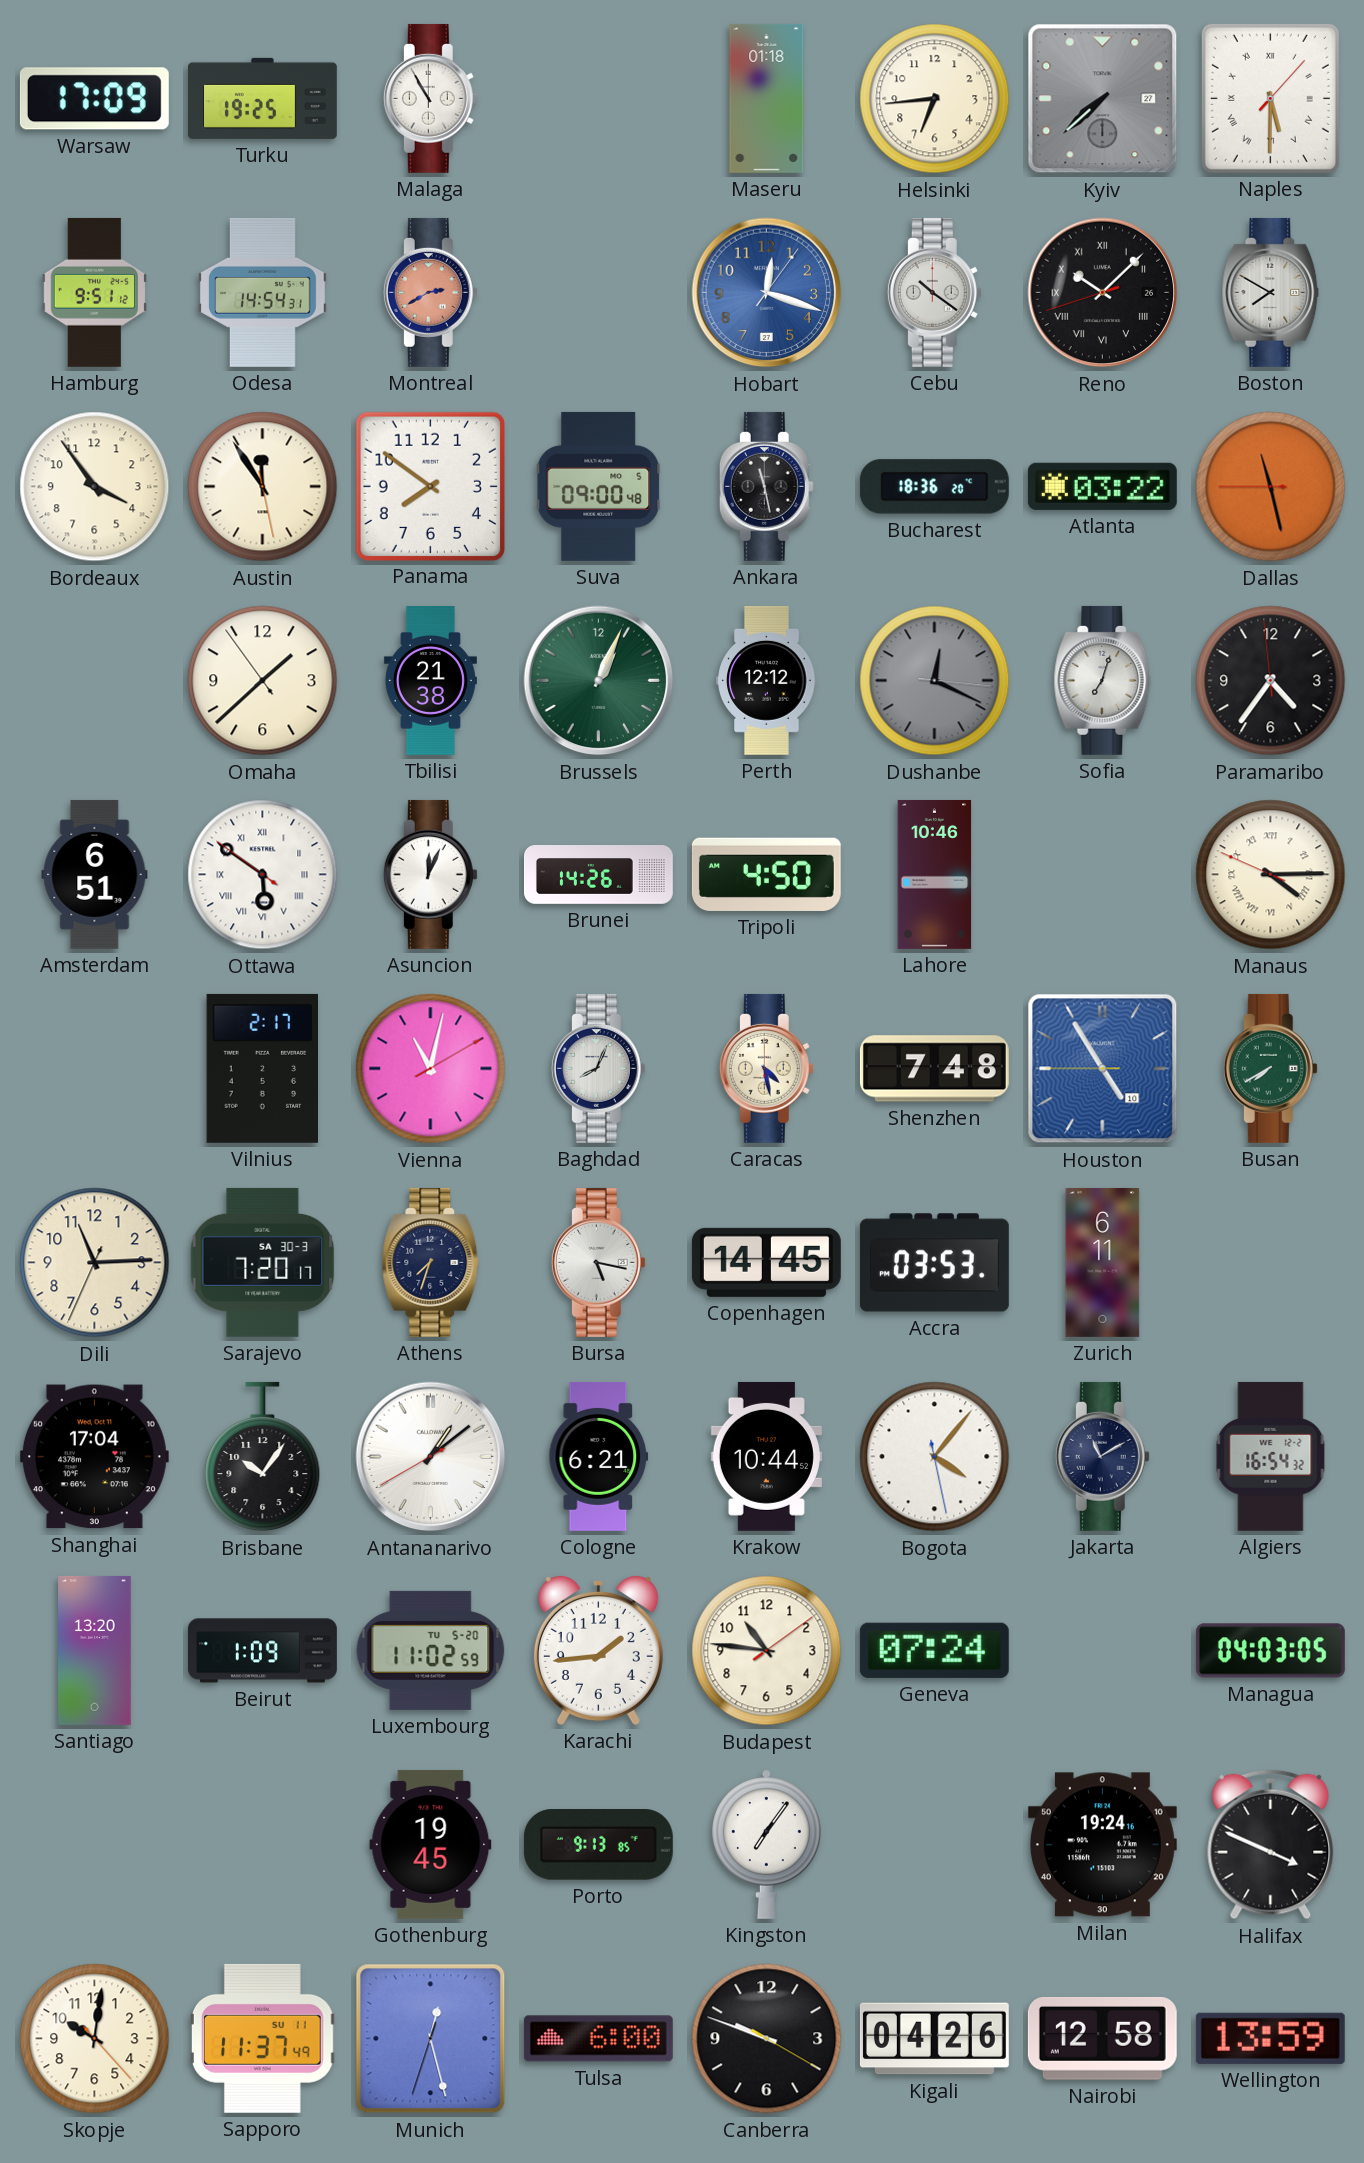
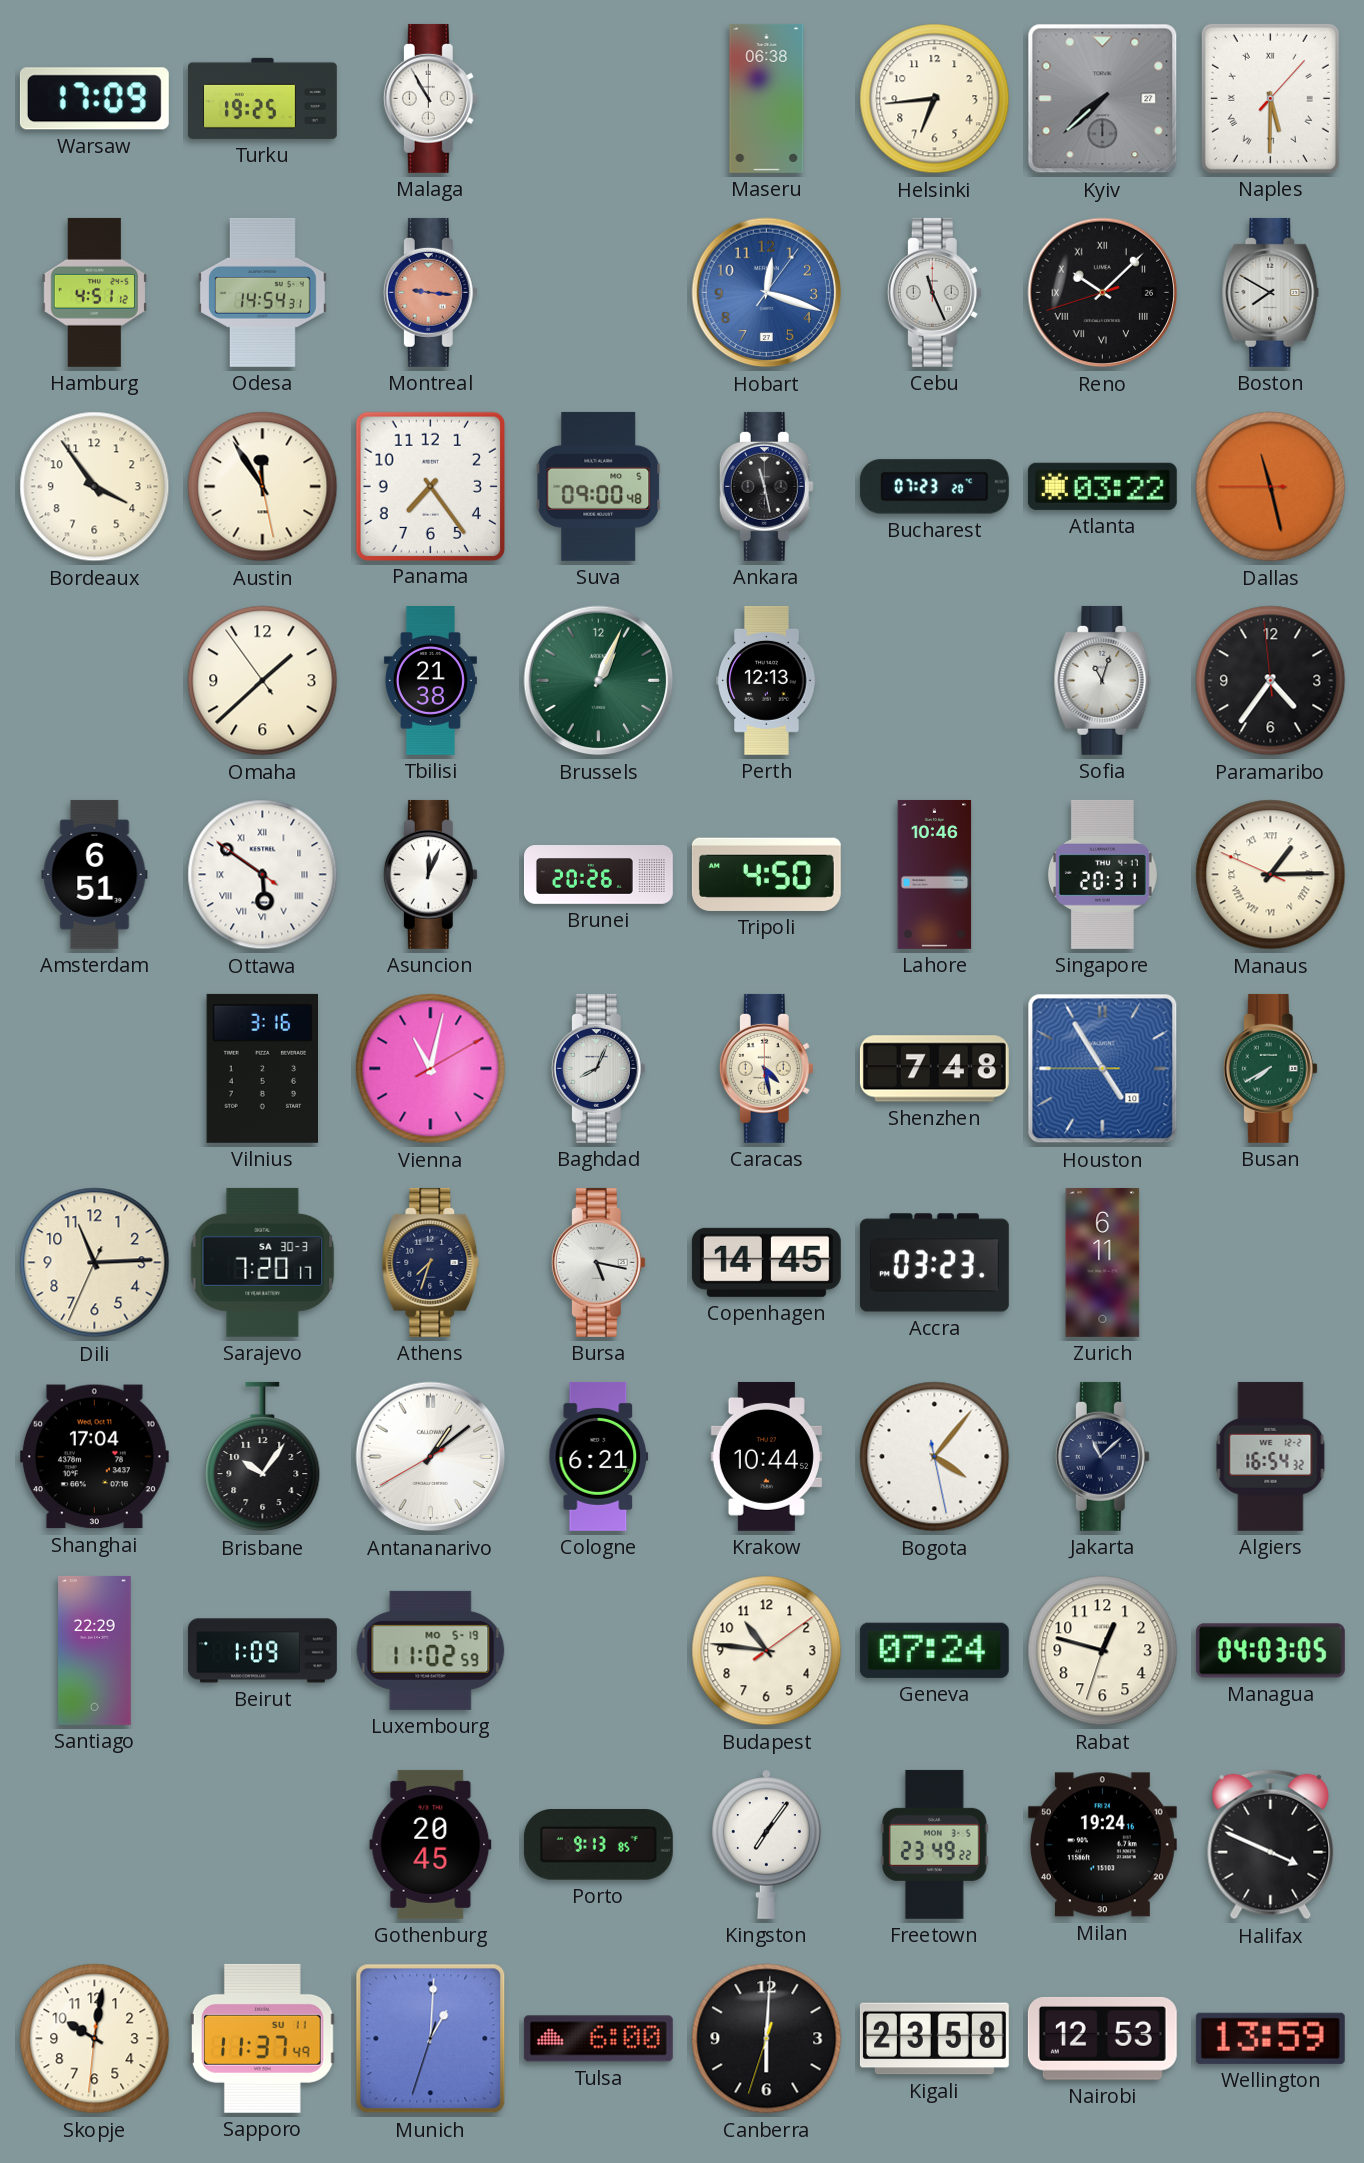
Maseru: 01:18 -> 06:38
Hamburg: 9:51 -> 4:51
Montreal: 2:40 -> 9:16
Cebu: 10:21 -> 11:26
Panama: 7:51 -> 7:24
Bucharest: 18:36 -> 07:23
Perth: 12:12 -> 12:13
Dushanbe: 12:19 -> none
Sofia: 7:03 -> 11:03
Brunei: 14:26 -> 20:26
Singapore: none -> 20:31
Manaus: 4:14 -> 1:14
Vilnius: 2:17 -> 3:16
Accra: 03:53 -> 03:23
Jakarta: 11:10 -> 11:08
Santiago: 13:20 -> 22:29
Luxembourg date: TU 5-20 -> MO 5-19
Karachi: 1:44 -> none
Rabat: none -> 12:47
Gothenburg: 19:45 -> 20:45
Freetown: none -> 23:49
Skopje: 10:01:23 -> 10:01:31
Munich: 12:27 -> 1:00
Canberra: 9:48 -> 6:00
Kigali: 04:26 -> 23:58
Nairobi: 12:58 -> 12:53
